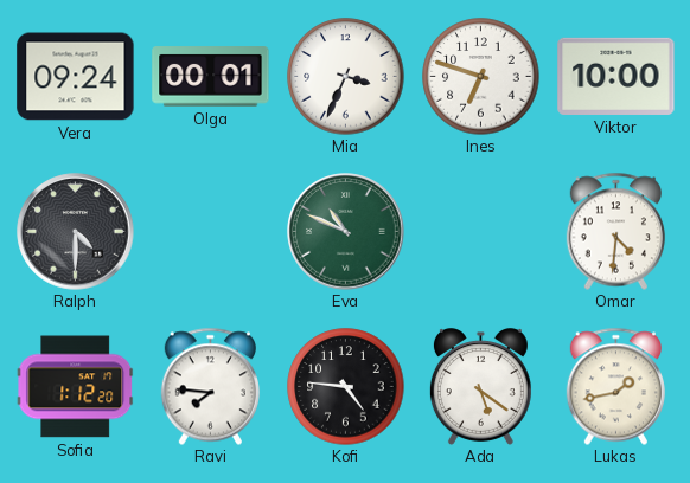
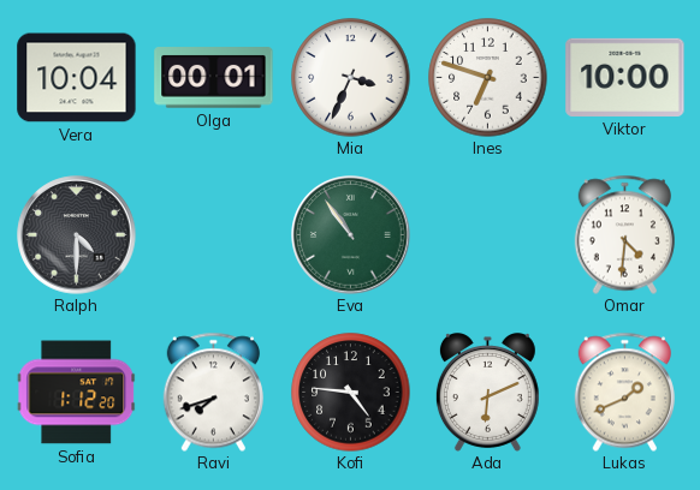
Vera: 09:24 -> 10:04
Eva: 10:49 -> 10:54
Ravi: 7:46 -> 7:42
Ada: 5:21 -> 6:11
Lukas: 1:43 -> 1:41
